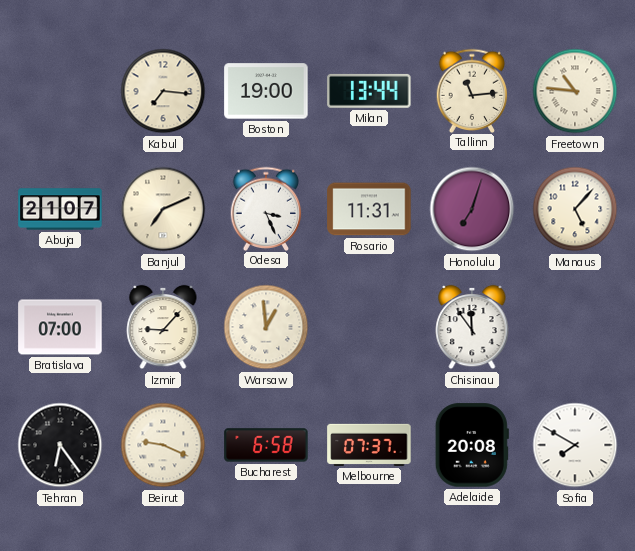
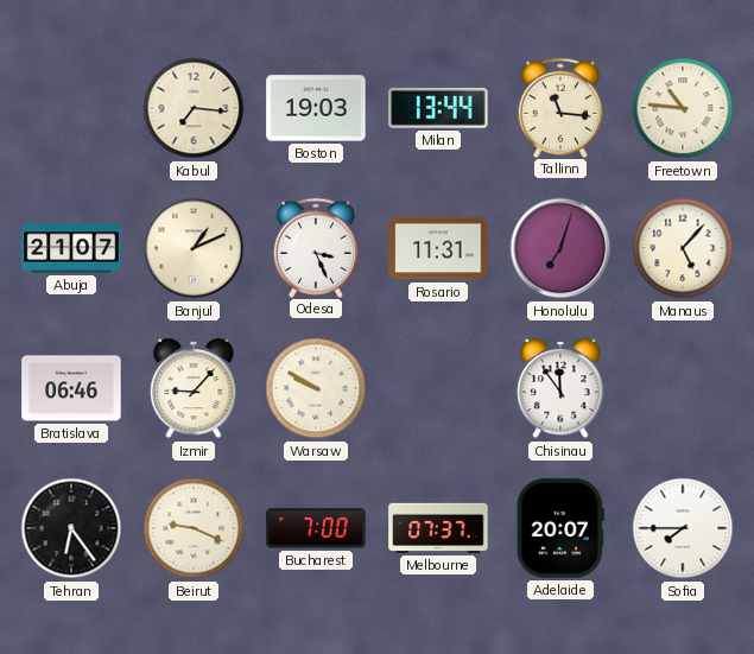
Boston: 19:00 -> 19:03
Tallinn: 11:14 -> 11:16
Banjul: 7:11 -> 1:11
Bratislava: 07:00 -> 06:46
Warsaw: 12:59 -> 9:50
Bucharest: 6:58 -> 7:00
Adelaide: 20:08 -> 20:07
Sofia: 7:50 -> 7:45
